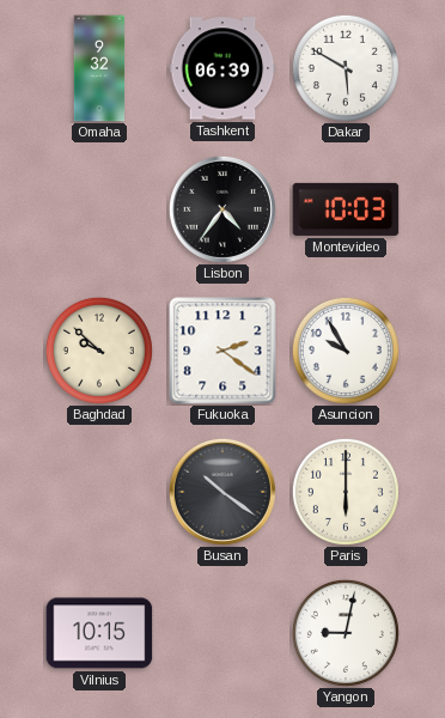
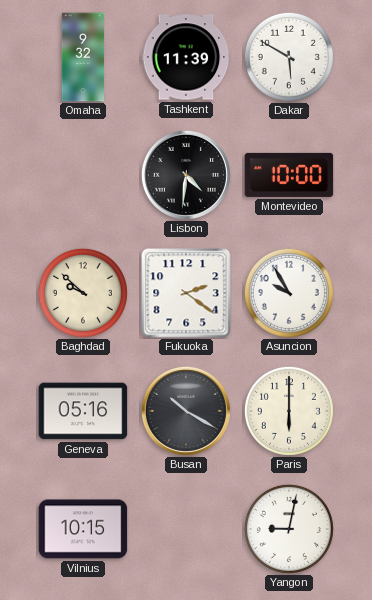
Tashkent: 06:39 -> 11:39
Lisbon: 4:36 -> 4:31
Montevideo: 10:03 -> 10:00
Geneva: none -> 05:16
Busan: 10:21 -> 10:20
